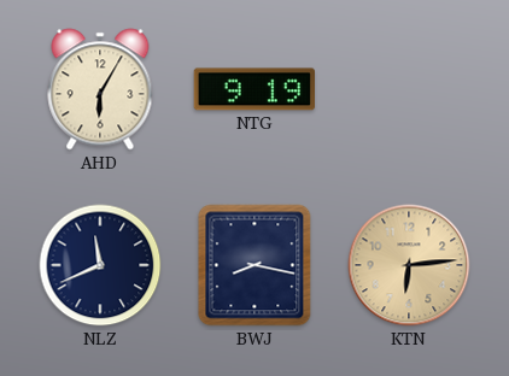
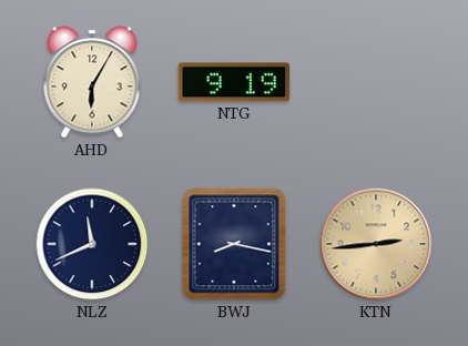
KTN: 6:14 -> 2:44
